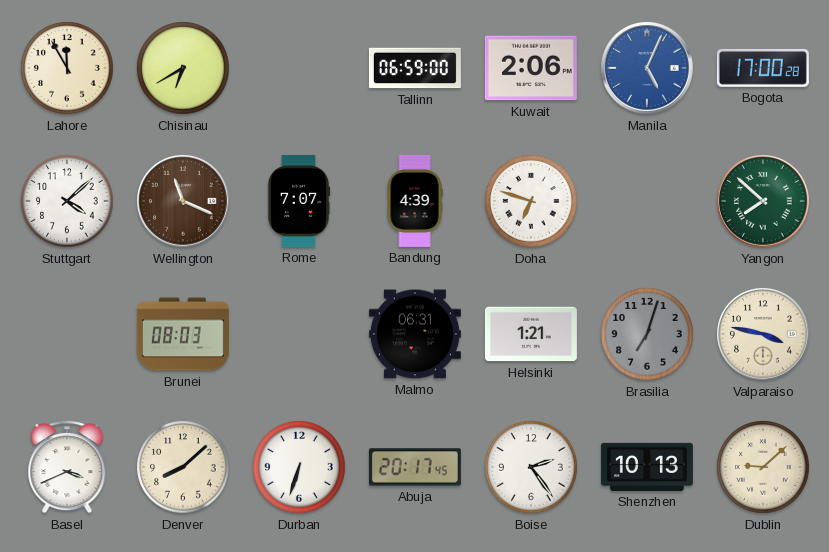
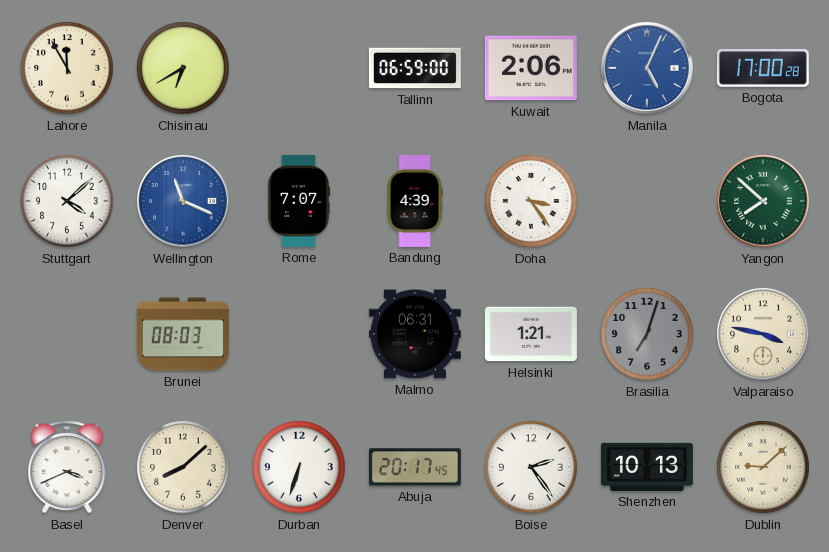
Wellington dial: brown -> blue
Doha: 6:48 -> 3:24
